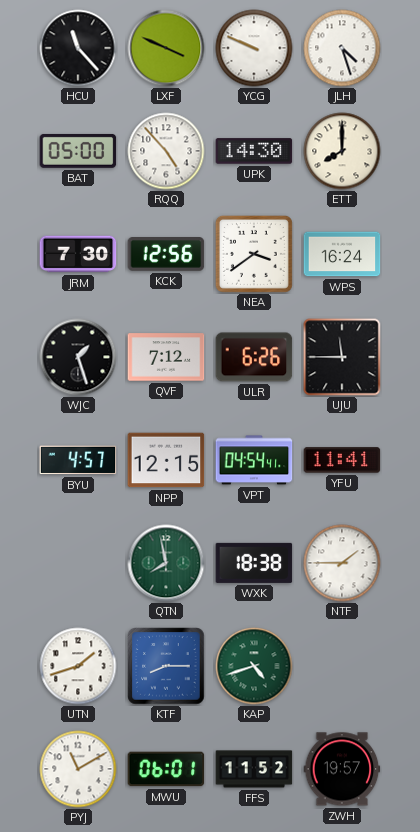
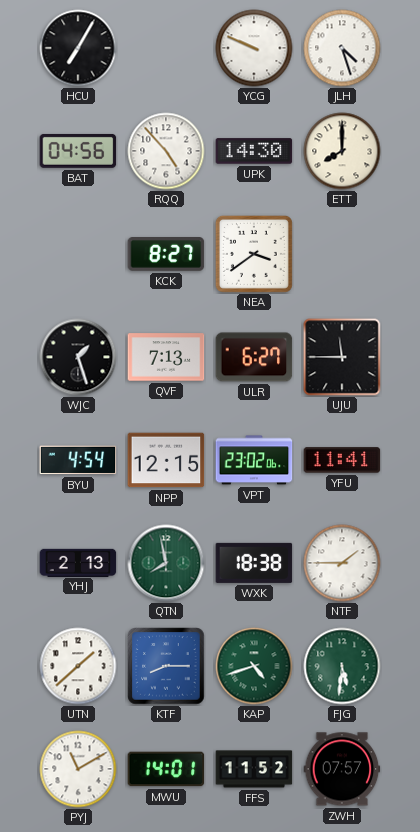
HCU: 11:23 -> 7:05
LXF: 3:49 -> none
BAT: 05:00 -> 04:56
JRM: 7:30 -> none
KCK: 12:56 -> 8:27
WPS: 16:24 -> none
QVF: 7:12 -> 7:13
ULR: 6:26 -> 6:27
BYU: 4:57 -> 4:54
VPT: 04:54 -> 23:02
YHJ: none -> 2:13
UTN: 1:42 -> 1:38
FJG: none -> 5:31
MWU: 06:01 -> 14:01
ZWH: 19:57 -> 07:57
